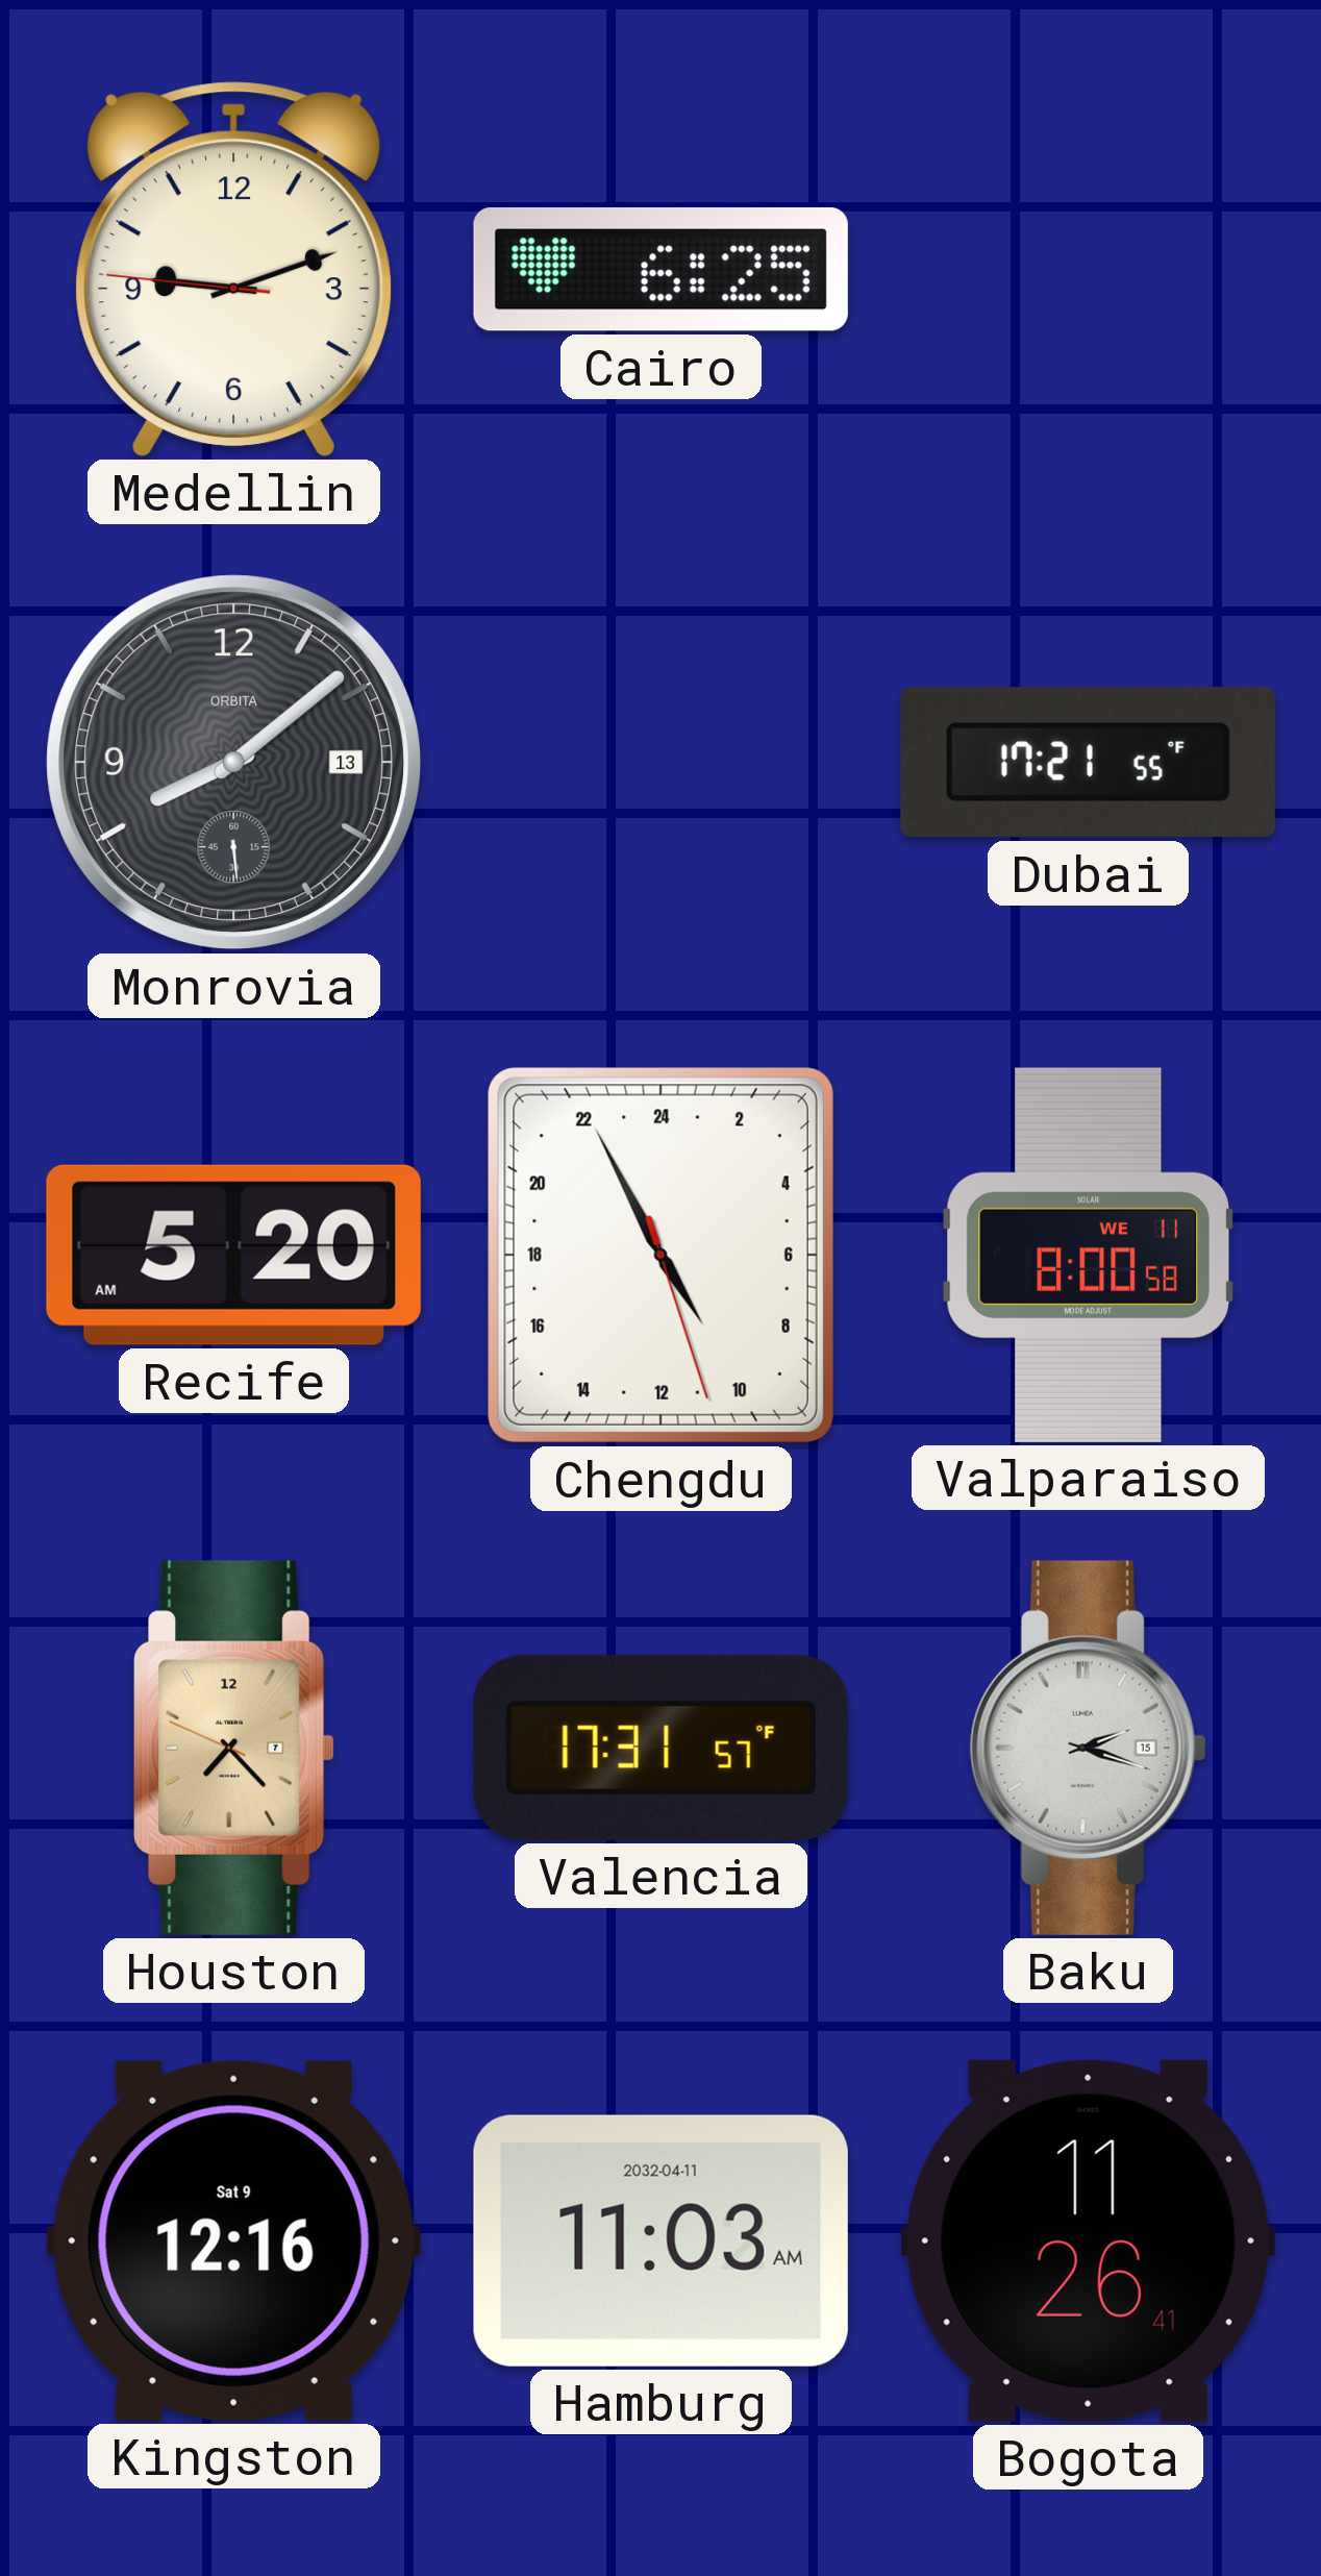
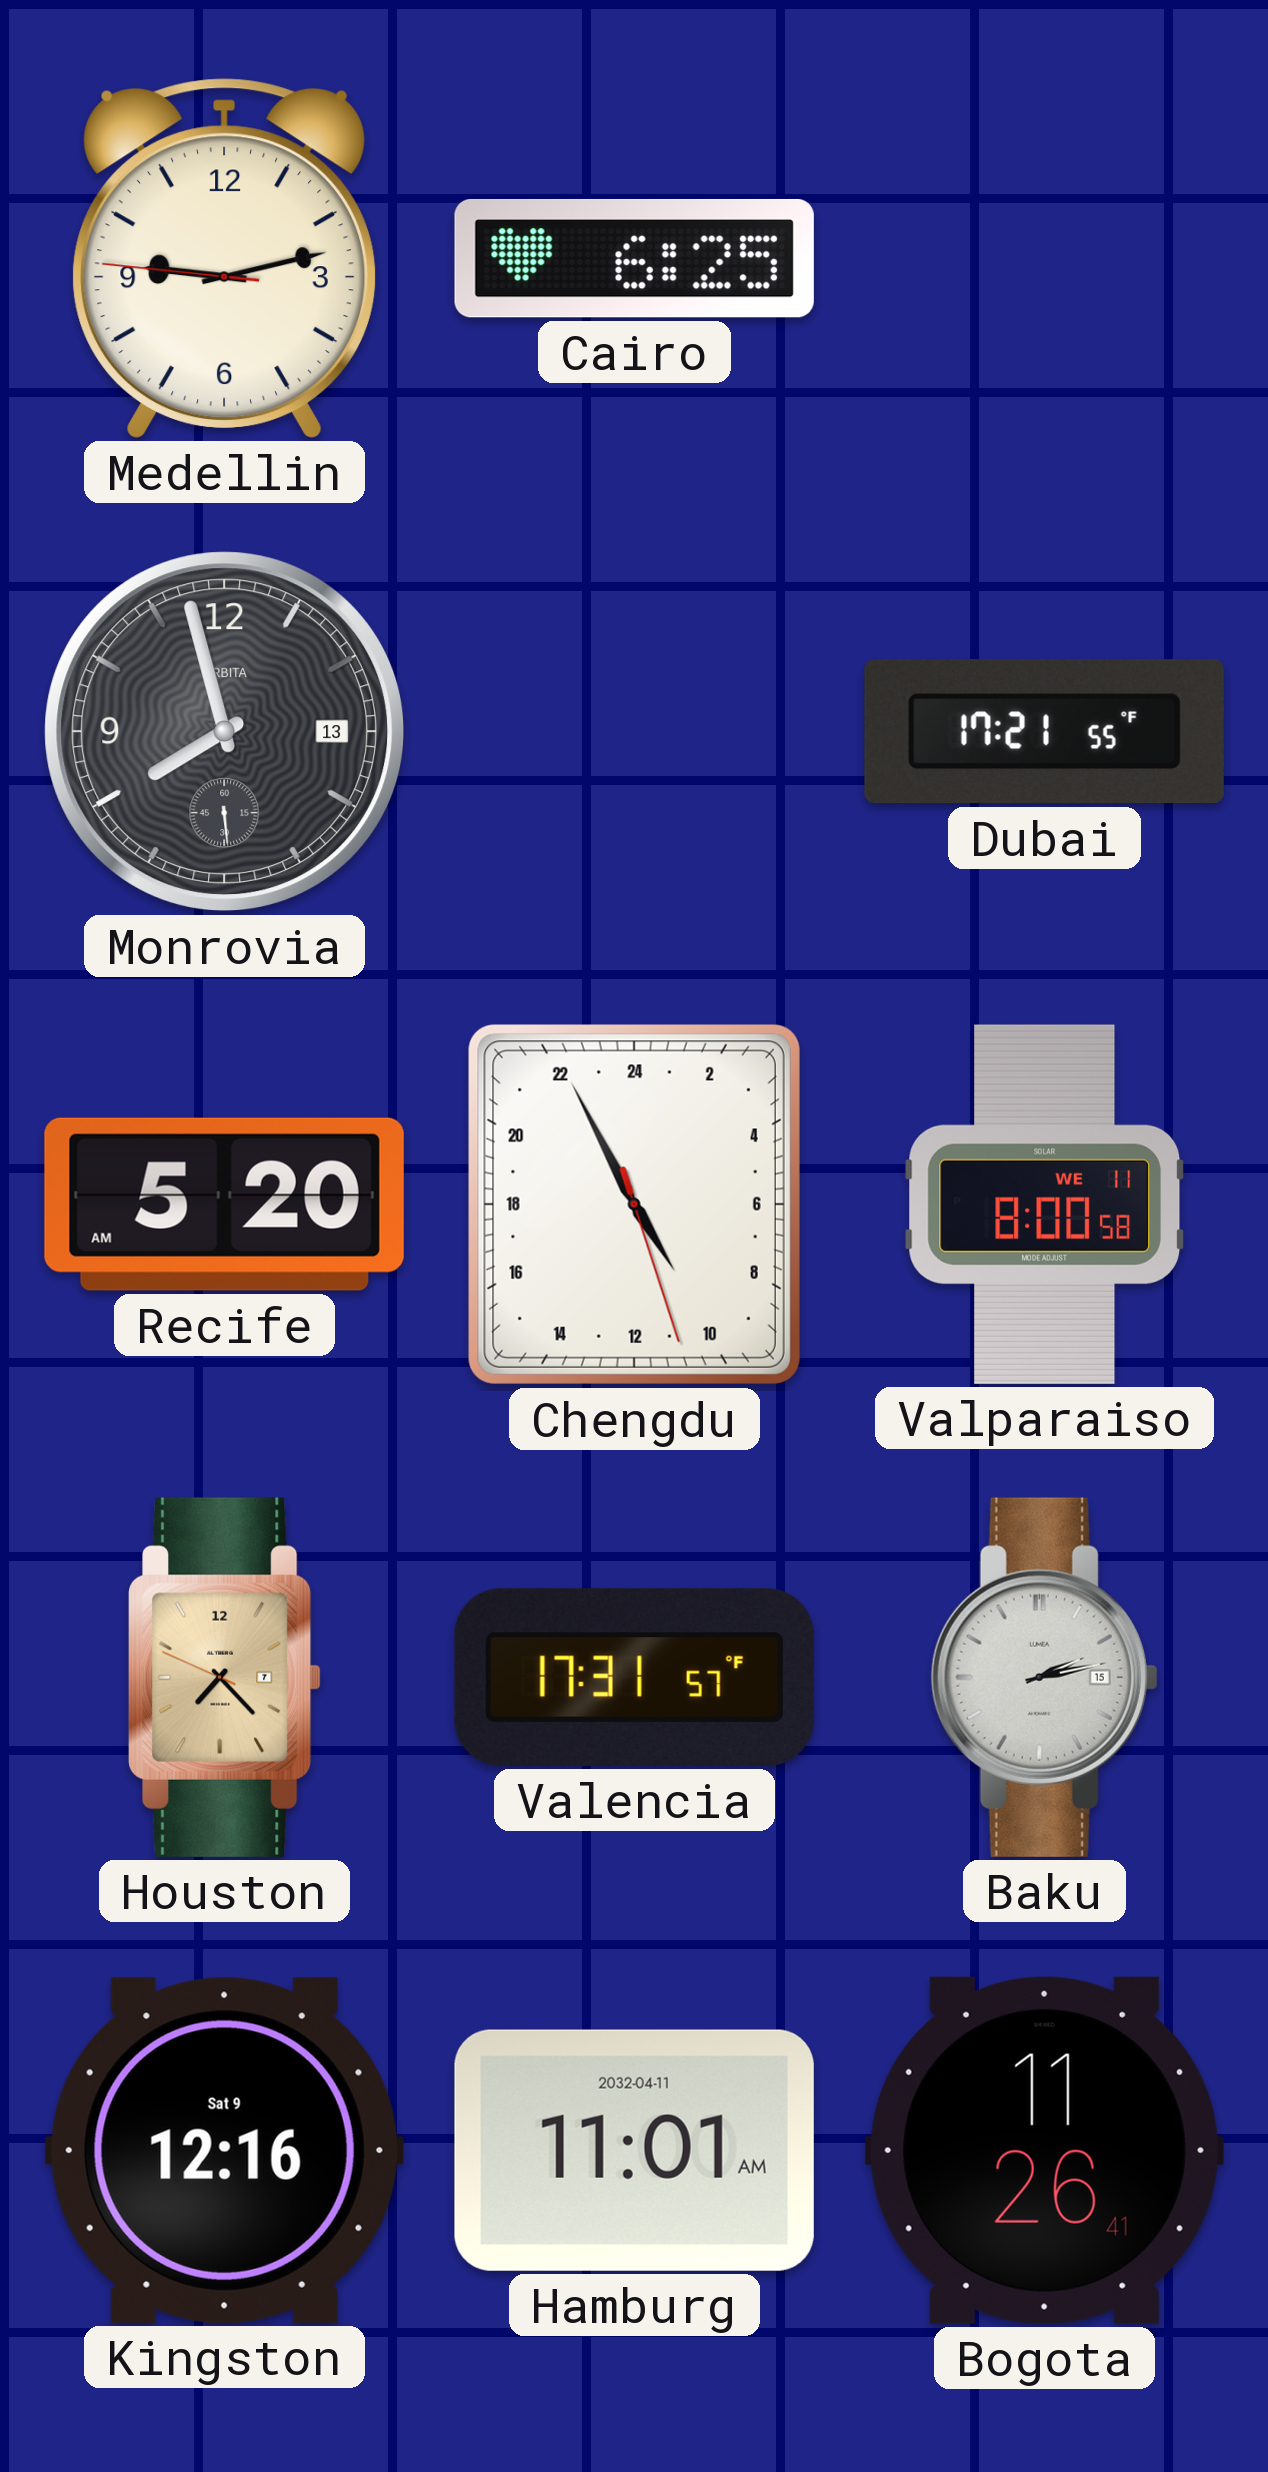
Medellin: 9:11 -> 9:12
Monrovia: 8:08 -> 7:57
Baku: 2:18 -> 2:13
Hamburg: 11:03 -> 11:01
